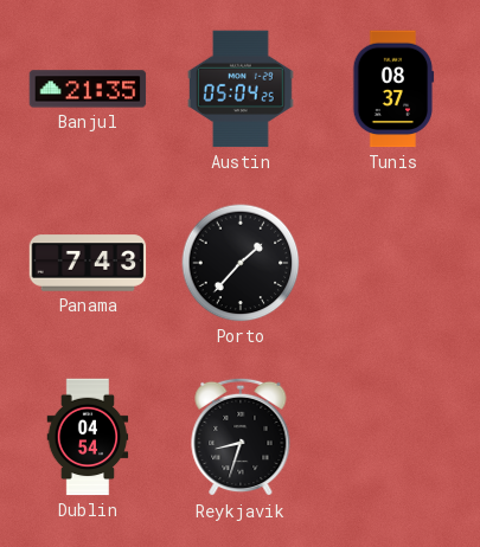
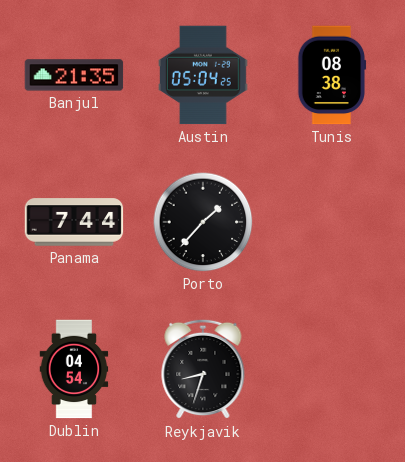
Tunis: 08:37 -> 08:38
Panama: 7:43 -> 7:44
